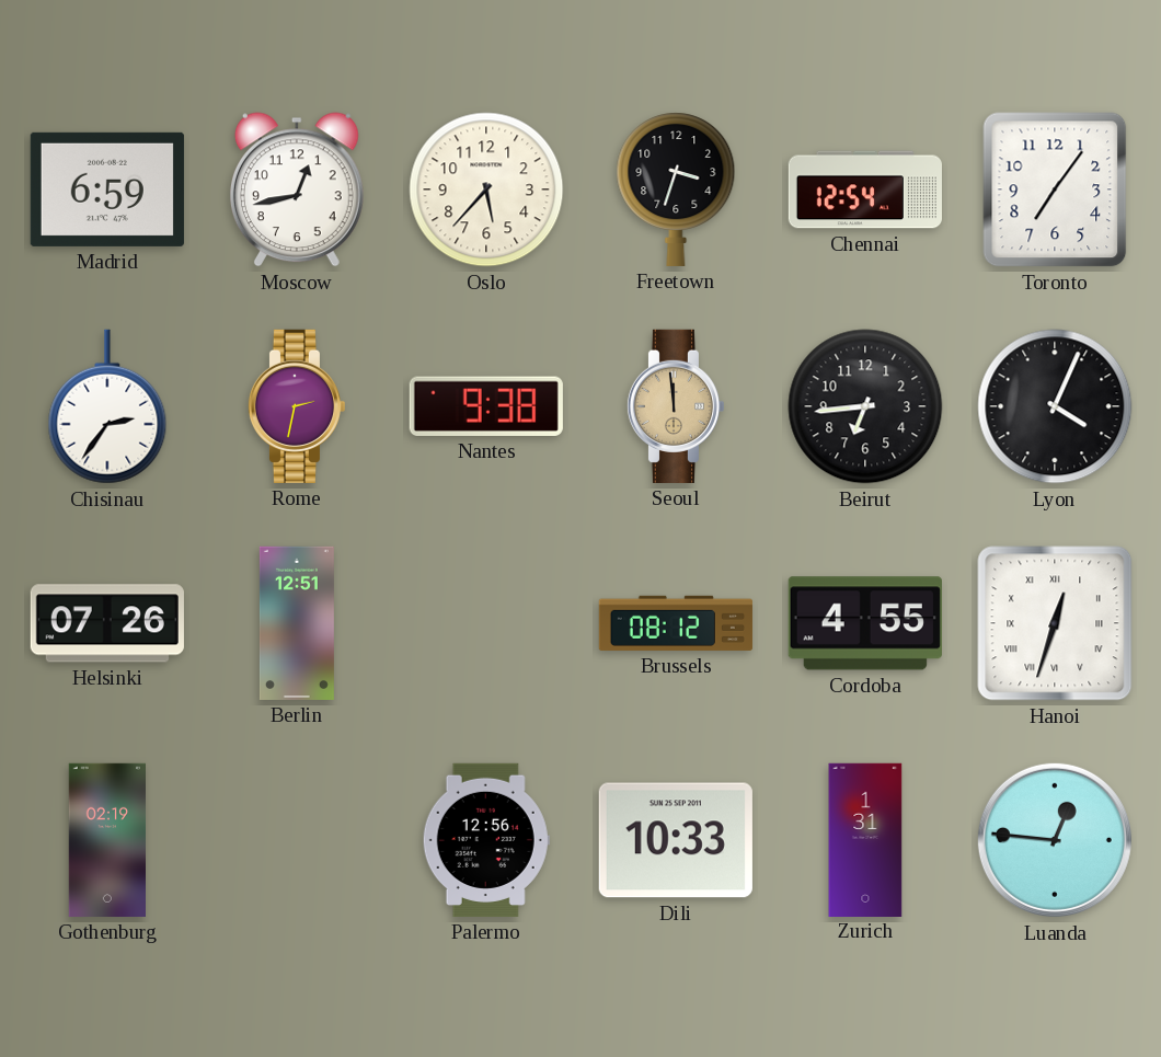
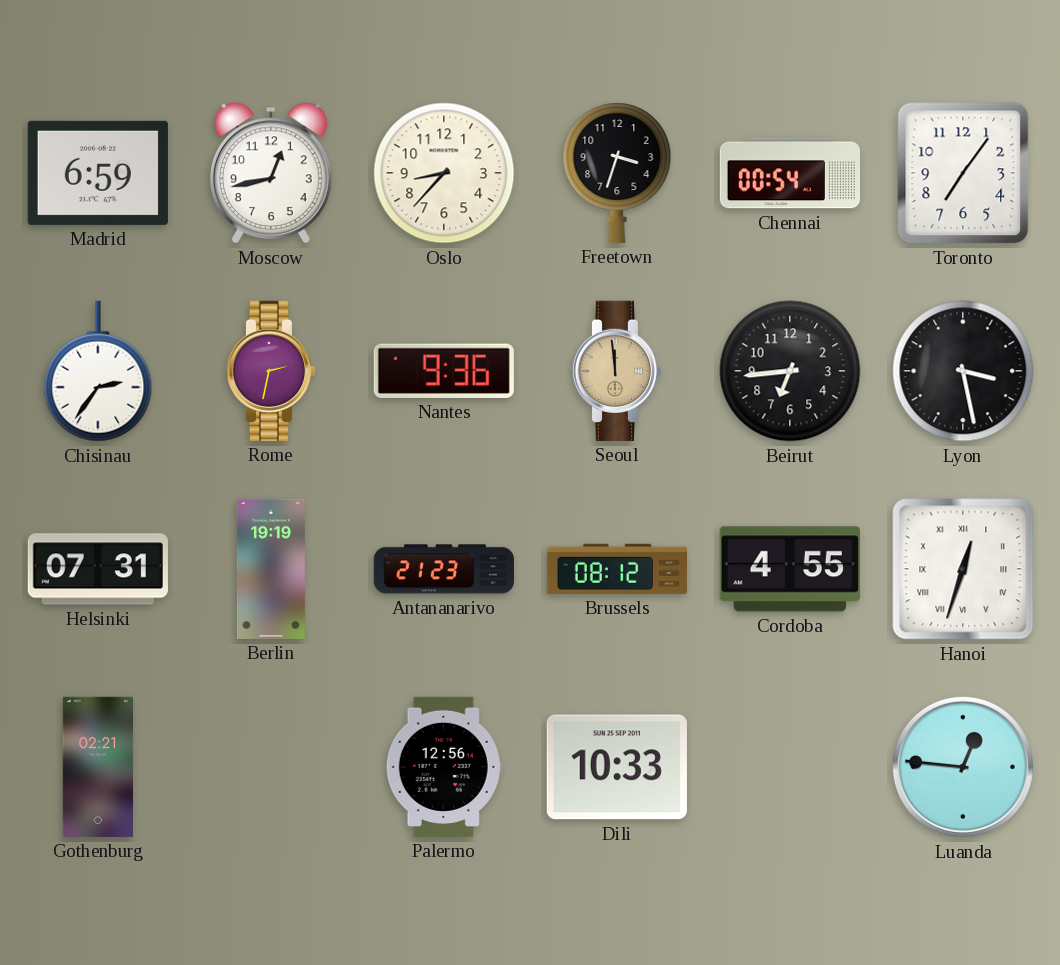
Oslo: 5:37 -> 8:37
Chennai: 12:54 -> 00:54
Nantes: 9:38 -> 9:36
Lyon: 4:04 -> 3:28
Helsinki: 07:26 -> 07:31
Berlin: 12:51 -> 19:19
Antananarivo: none -> 21:23
Gothenburg: 02:19 -> 02:21
Zurich: 1:31 -> none
